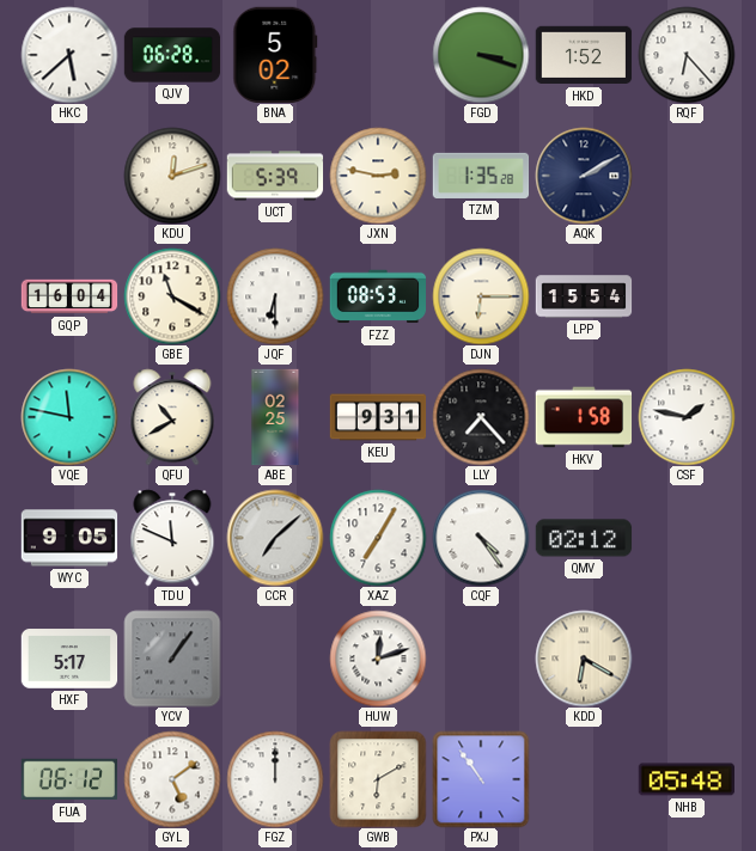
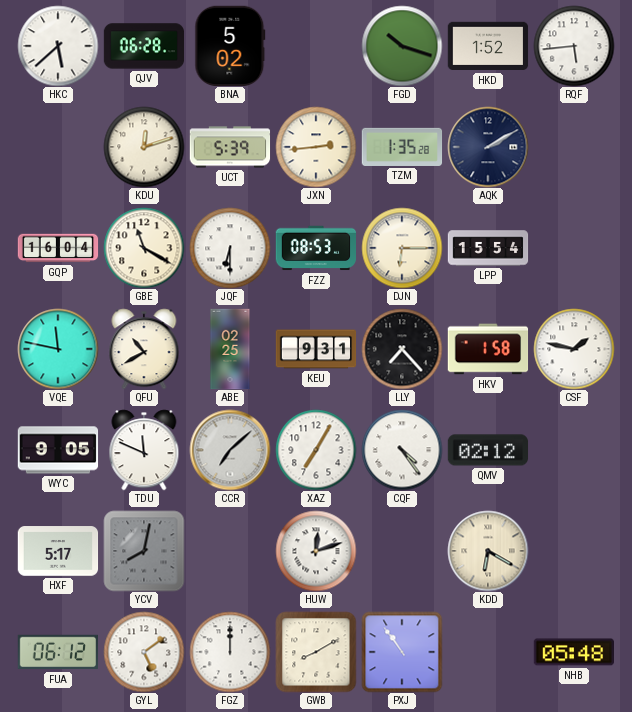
FGD: 3:18 -> 10:18
RQF: 6:23 -> 5:44
JXN: 2:47 -> 2:44
YCV: 1:06 -> 8:02
GWB: 6:10 -> 8:10
